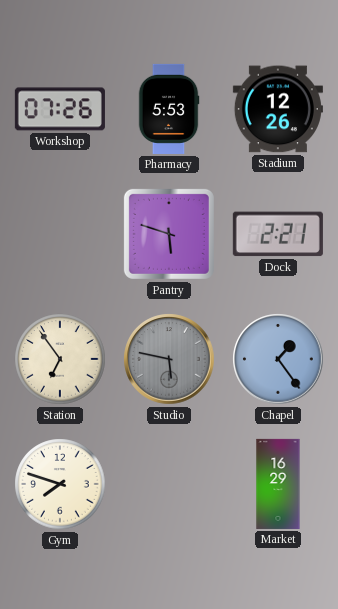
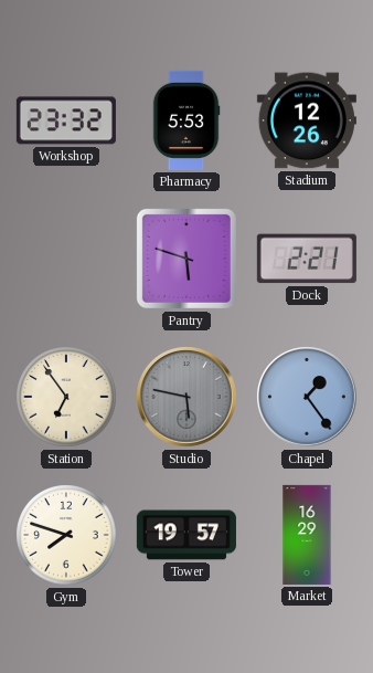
Workshop: 07:26 -> 23:32
Tower: none -> 19:57
